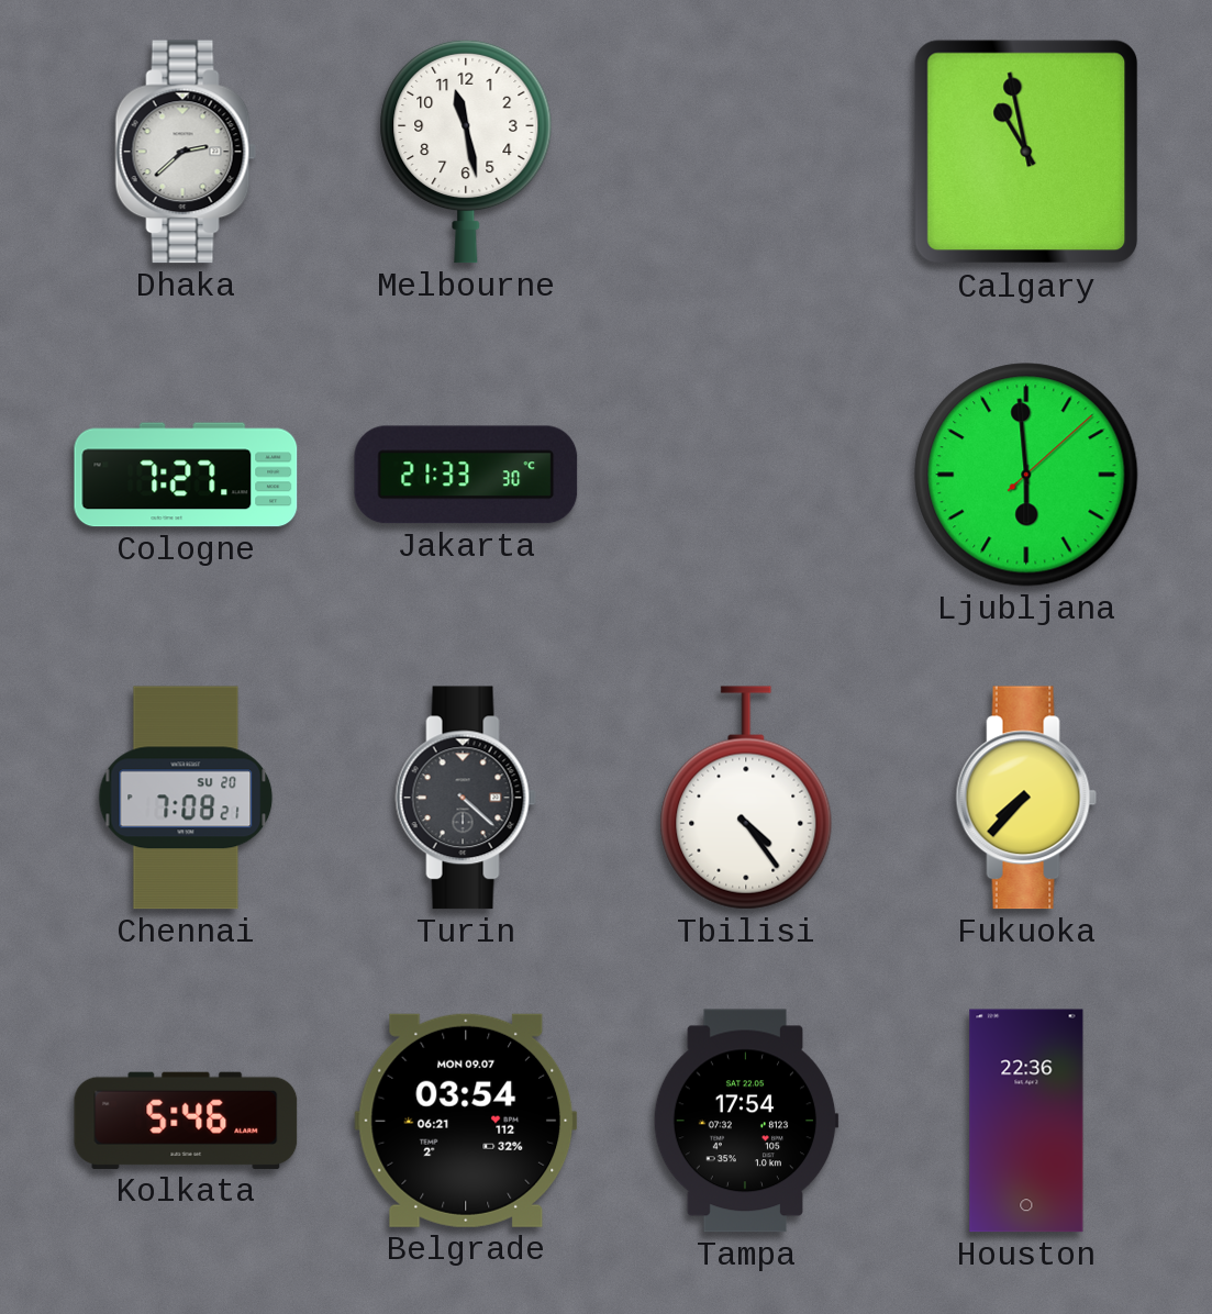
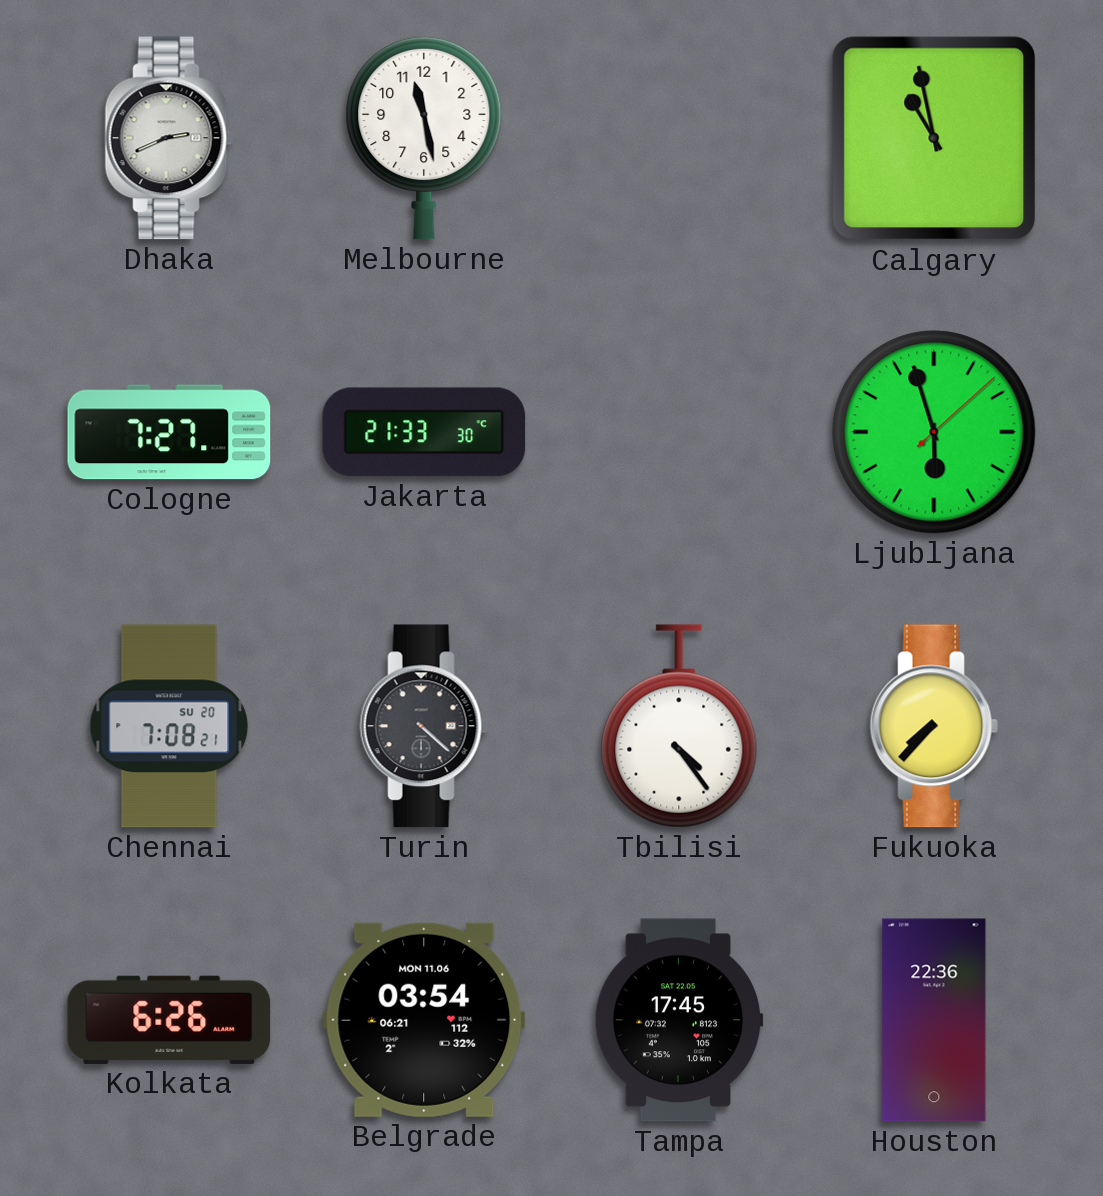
Dhaka: 2:38 -> 2:41
Ljubljana: 5:59 -> 5:57
Kolkata: 5:46 -> 6:26
Belgrade date: MON 09.07 -> MON 11.06
Tampa: 17:54 -> 17:45
